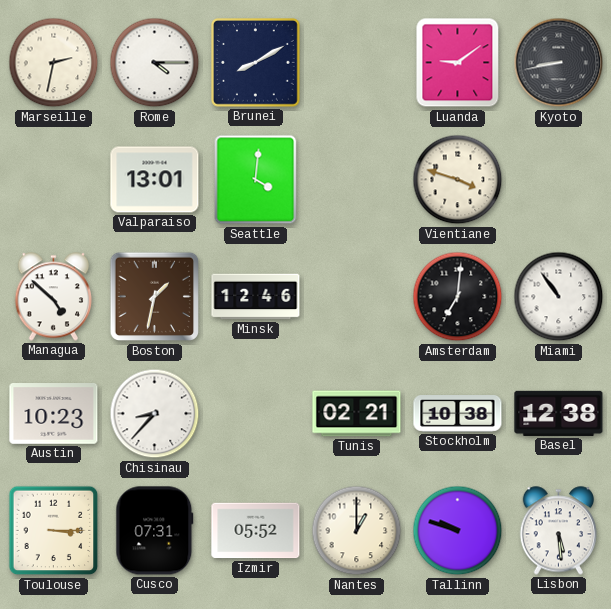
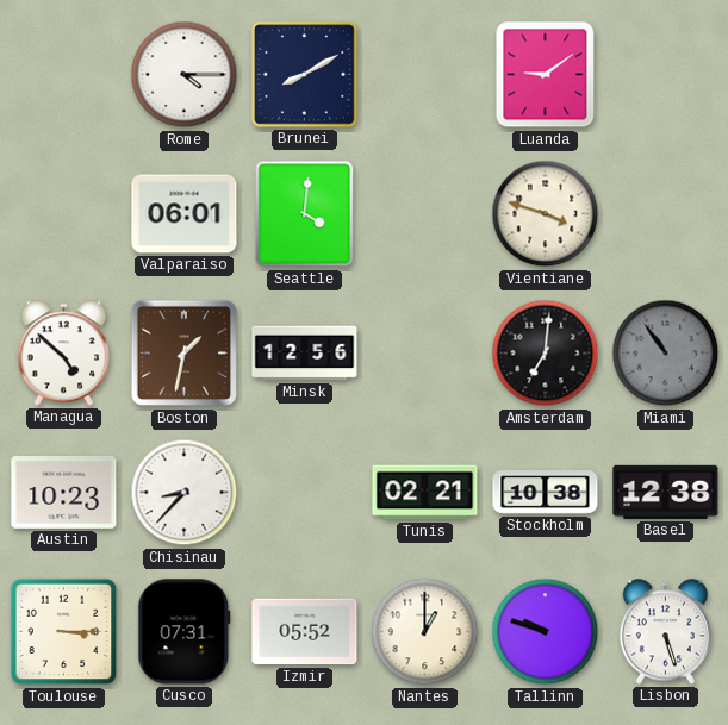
Marseille: 2:32 -> none
Kyoto: 8:43 -> none
Valparaiso: 13:01 -> 06:01
Minsk: 12:46 -> 12:56
Miami dial: white -> grey
Lisbon: 5:29 -> 5:27
